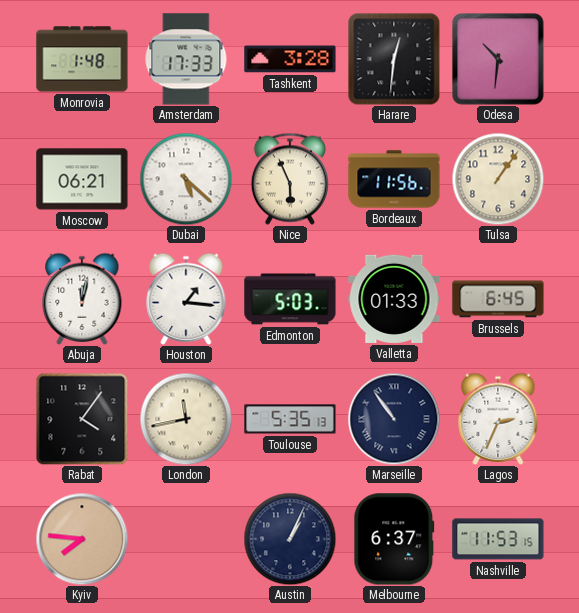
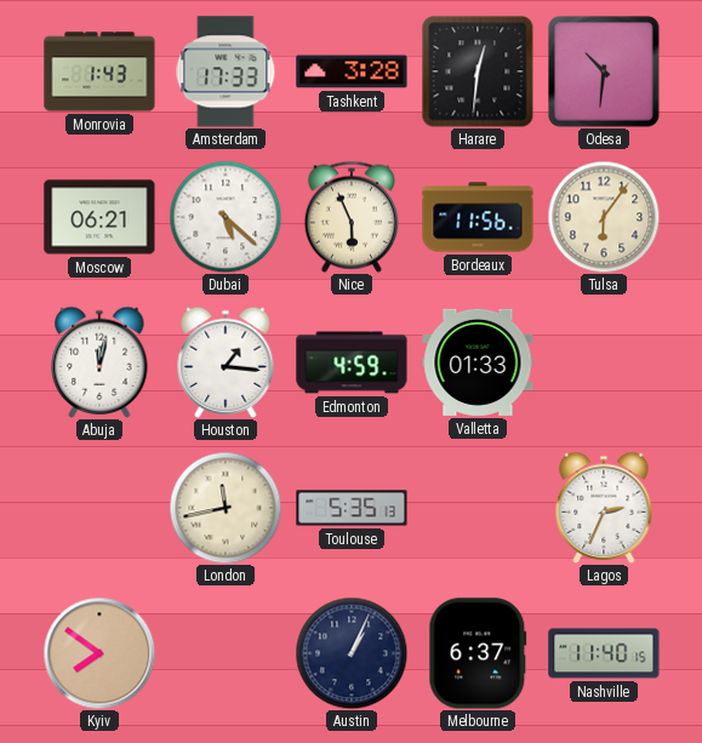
Monrovia: 1:48 -> 1:43
Tulsa: 1:06 -> 6:06
Edmonton: 5:03 -> 4:59
Brussels: 6:45 -> none
Rabat: 4:06 -> none
Marseille: 10:54 -> none
Kyiv: 7:46 -> 7:51
Nashville: 11:53 -> 11:40
